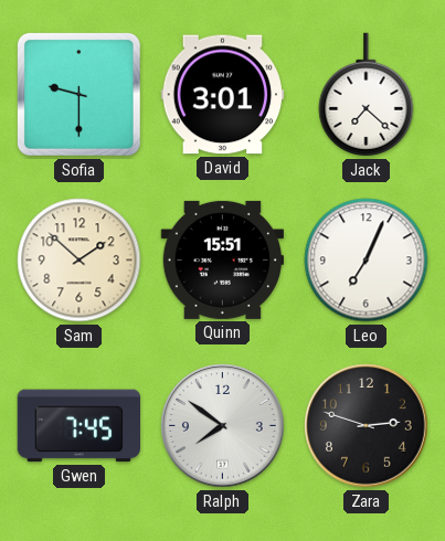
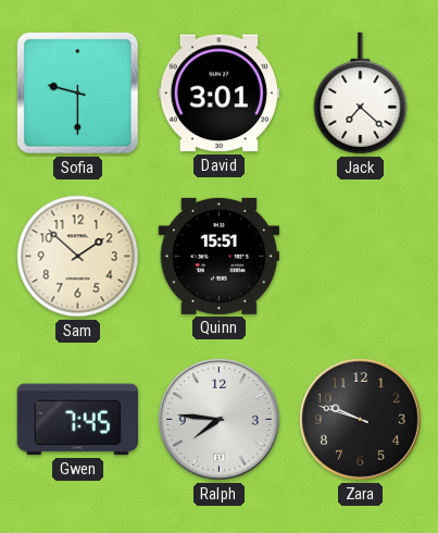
Leo: 7:04 -> none
Ralph: 7:51 -> 7:46
Zara: 2:48 -> 9:48
